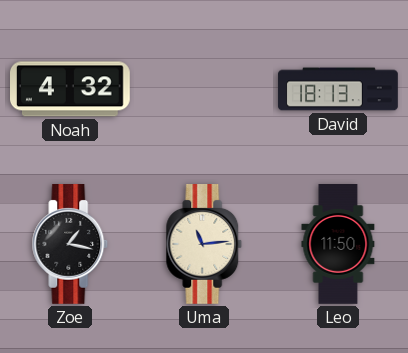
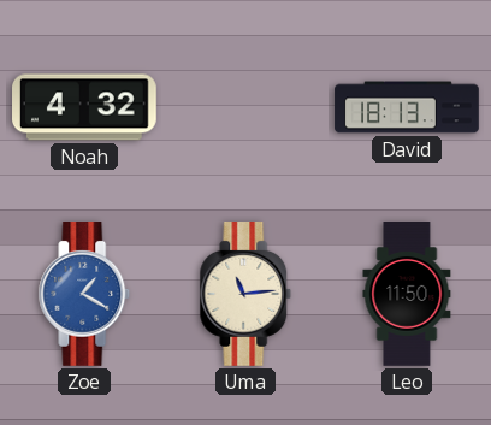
Zoe: 1:17 -> 1:20
Zoe dial: black -> blue
